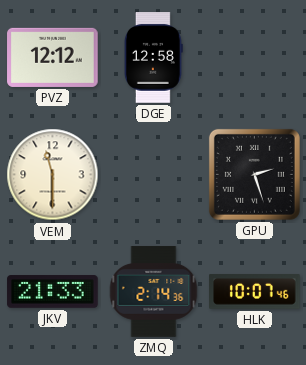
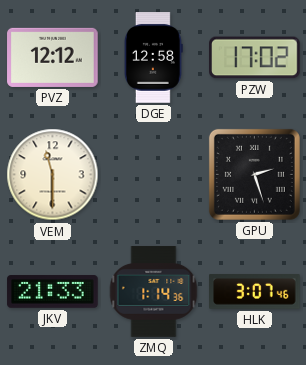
PZW: none -> 17:02
ZMQ: 2:14 -> 1:14
HLK: 10:07 -> 3:07
